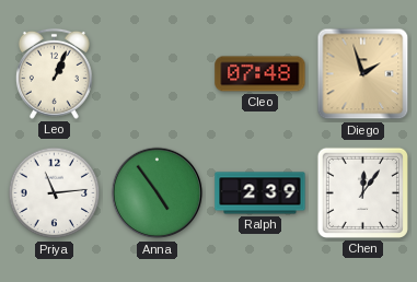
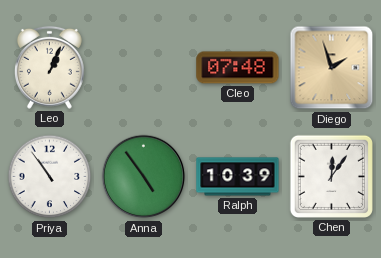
Priya: 11:14 -> 10:54
Ralph: 2:39 -> 10:39
